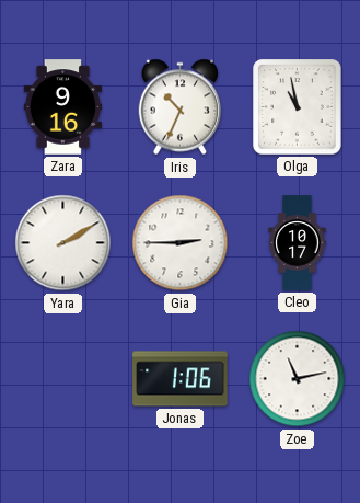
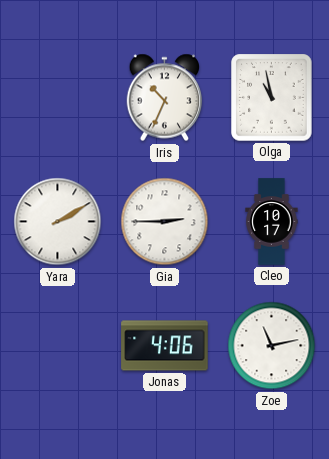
Zara: 9:16 -> none
Jonas: 1:06 -> 4:06
